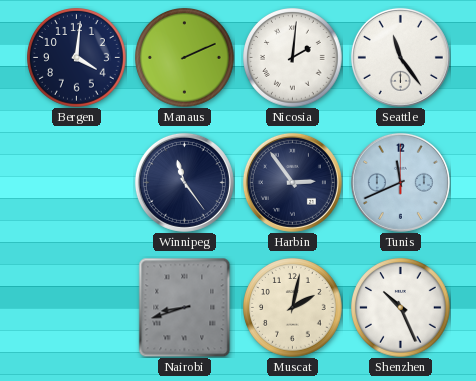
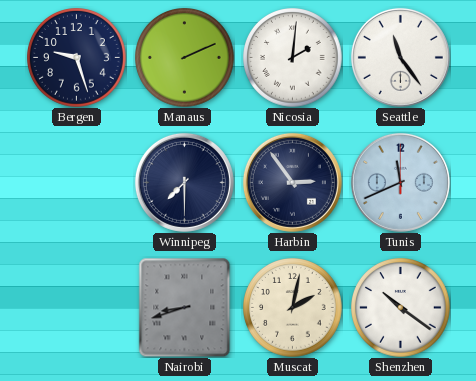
Bergen: 4:01 -> 9:27
Winnipeg: 11:24 -> 7:30
Shenzhen: 10:26 -> 10:21
